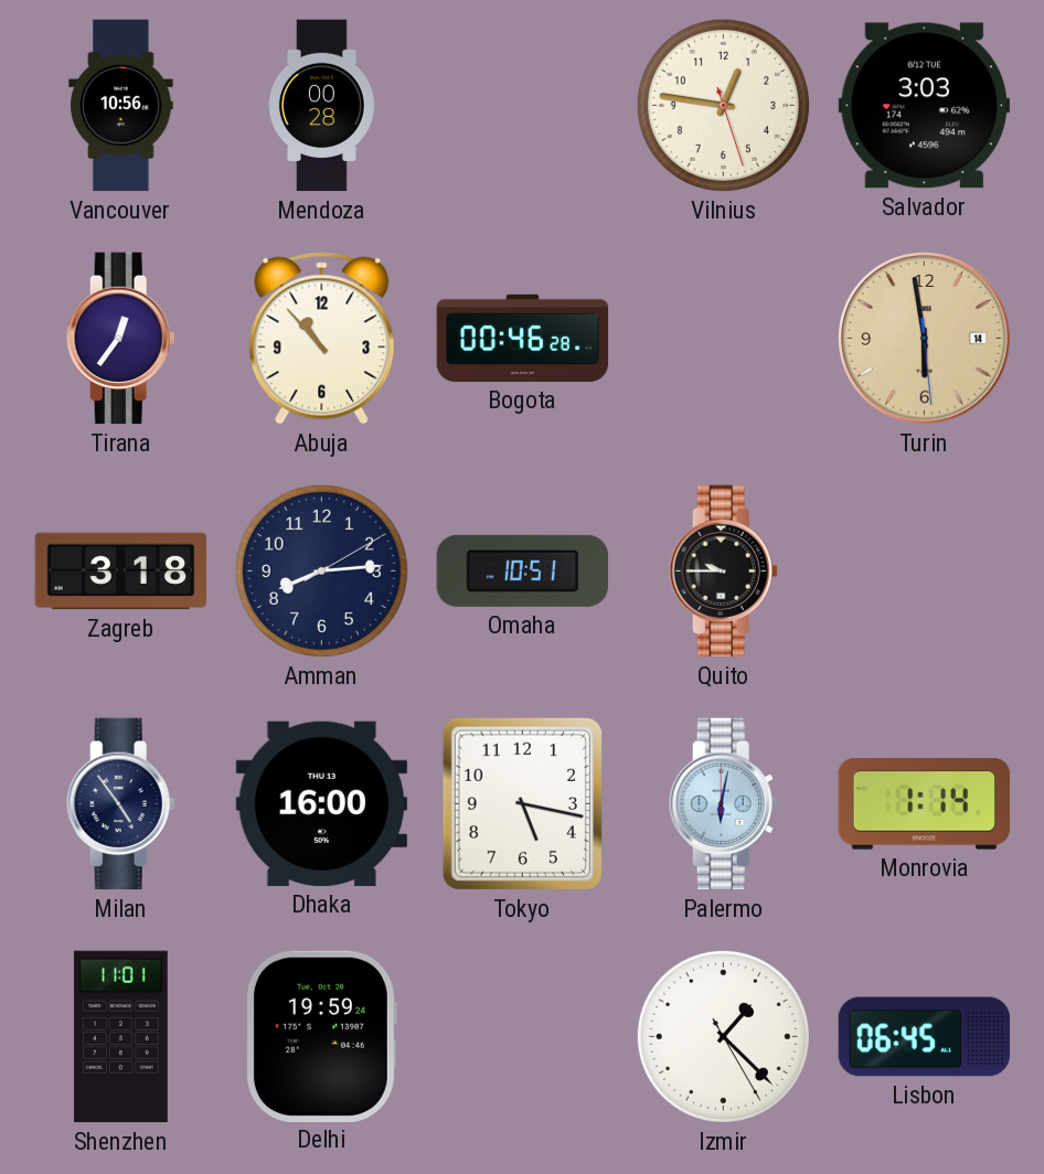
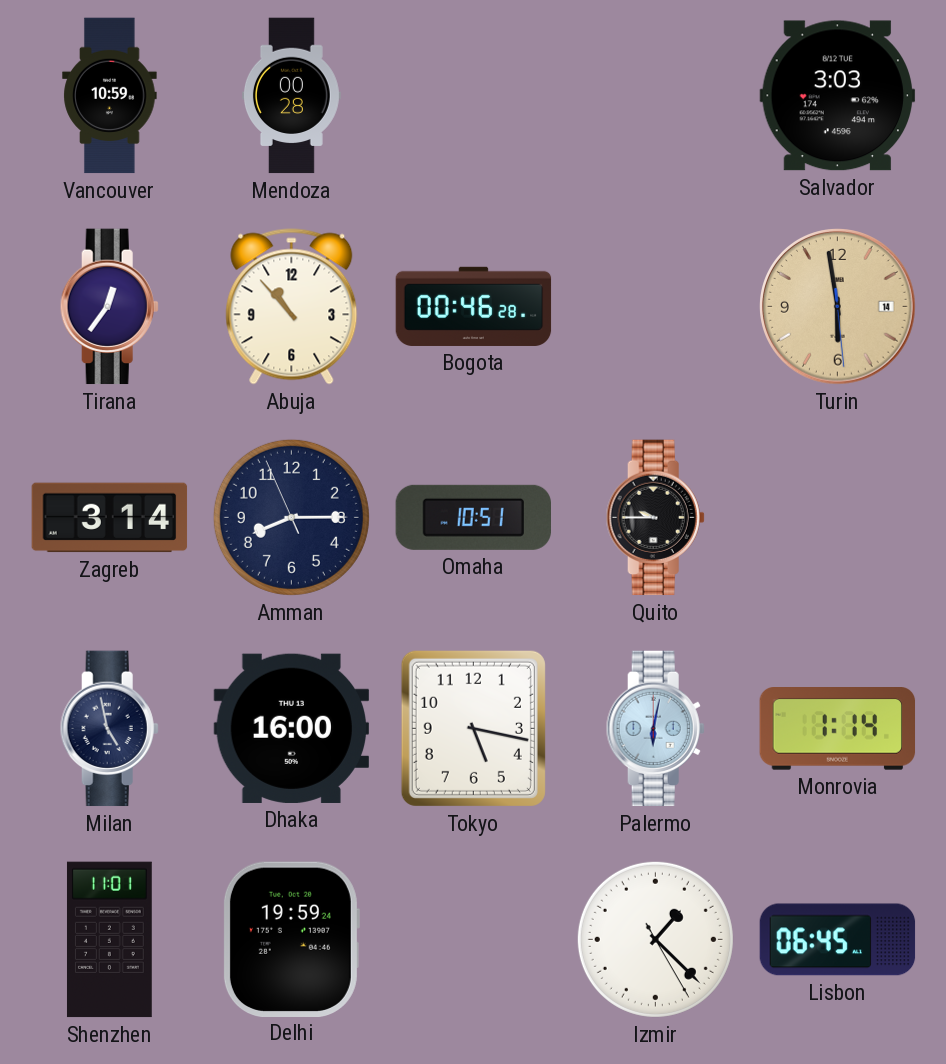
Vancouver: 10:56 -> 10:59
Vilnius: 12:46 -> none
Zagreb: 3:18 -> 3:14
Amman: 8:14:10 -> 8:14:56
Milan: 4:54 -> 4:58
